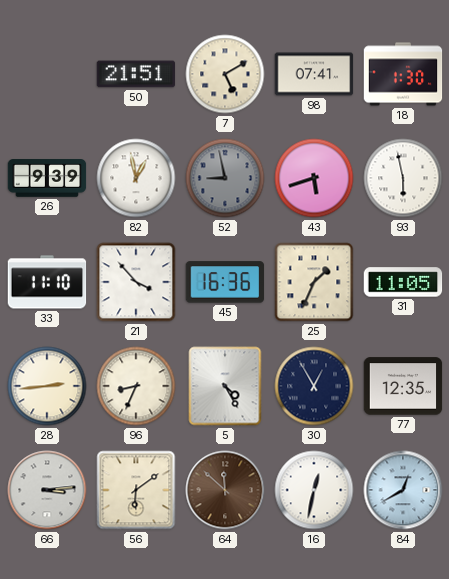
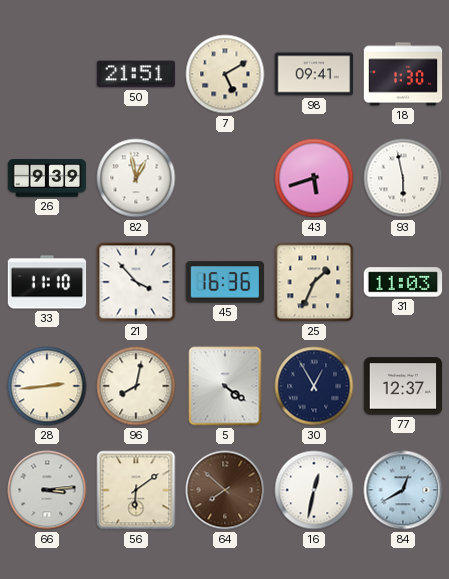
98: 07:41 -> 09:41
52: 8:58 -> none
31: 11:05 -> 11:03
96: 8:34 -> 8:02
5: 4:25 -> 4:21
77: 12:35 -> 12:37
64: 11:52 -> 7:52
